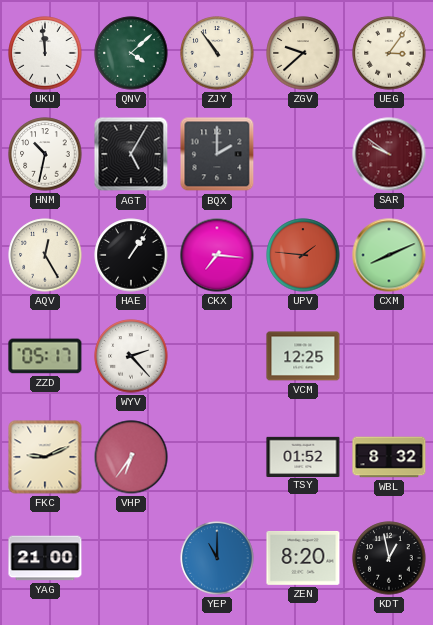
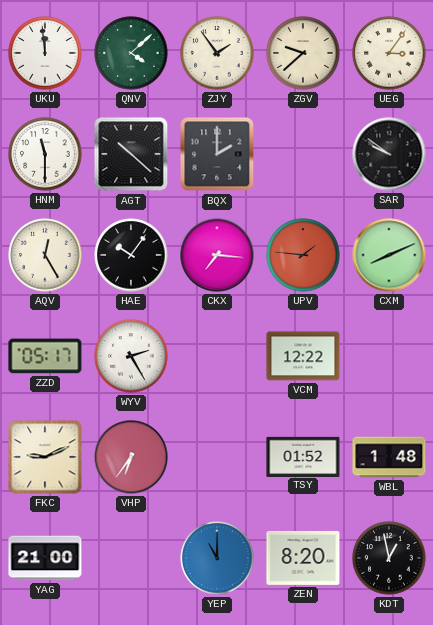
ZJY: 10:54 -> 1:54
HNM: 10:32 -> 11:30
AGT: 5:05 -> 10:22
SAR dial: burgundy -> black
HAE: 1:06 -> 10:06
WYV: 2:23 -> 2:25
VCM: 12:25 -> 12:22
WBL: 8:32 -> 1:48
